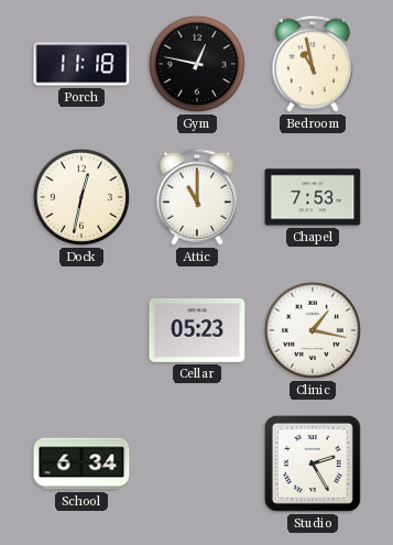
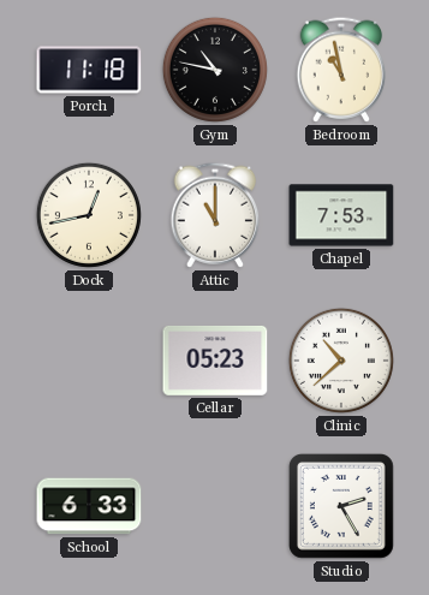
Gym: 12:47 -> 10:47
Dock: 12:32 -> 12:43
Clinic: 1:17 -> 10:38
School: 6:34 -> 6:33
